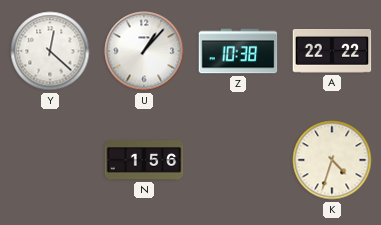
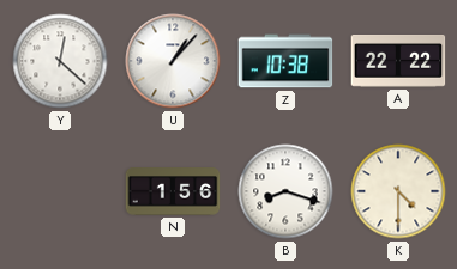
B: none -> 8:18
K: 4:33 -> 4:30
